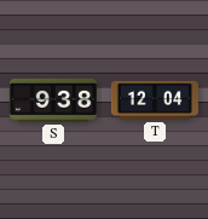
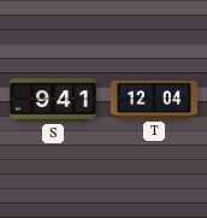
S: 9:38 -> 9:41
